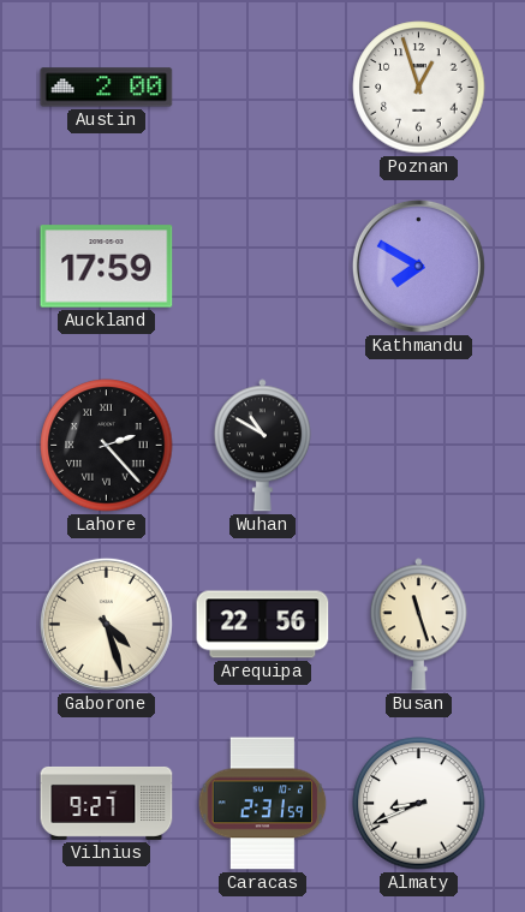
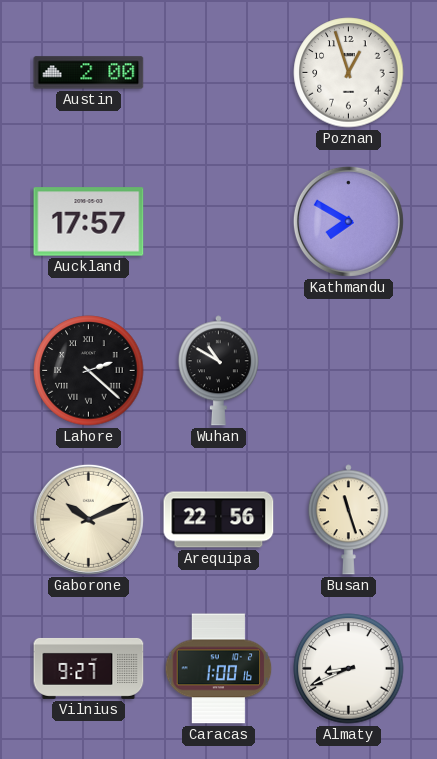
Auckland: 17:59 -> 17:57
Lahore: 2:23 -> 2:22
Gaborone: 4:27 -> 10:11
Caracas: 2:31 -> 1:00
